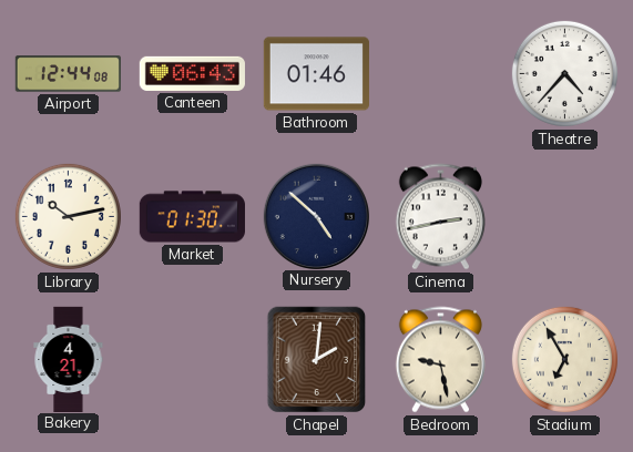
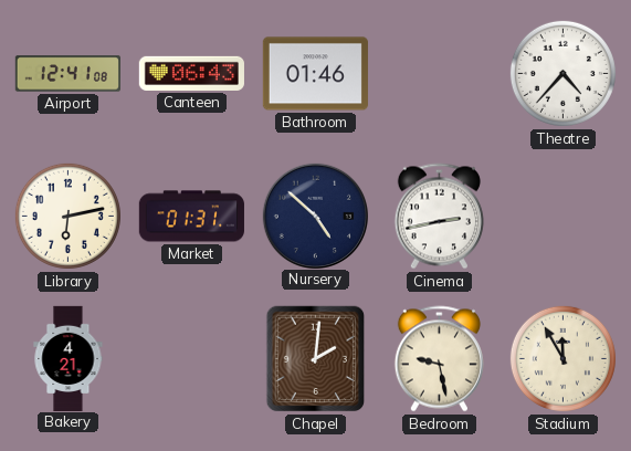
Airport: 12:44 -> 12:41
Library: 10:13 -> 6:13
Market: 01:30 -> 01:31
Stadium: 6:55 -> 11:55
